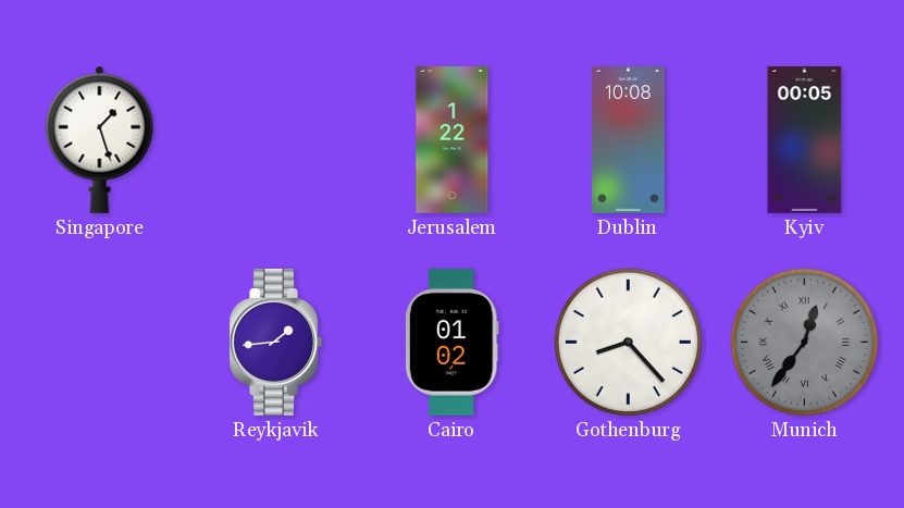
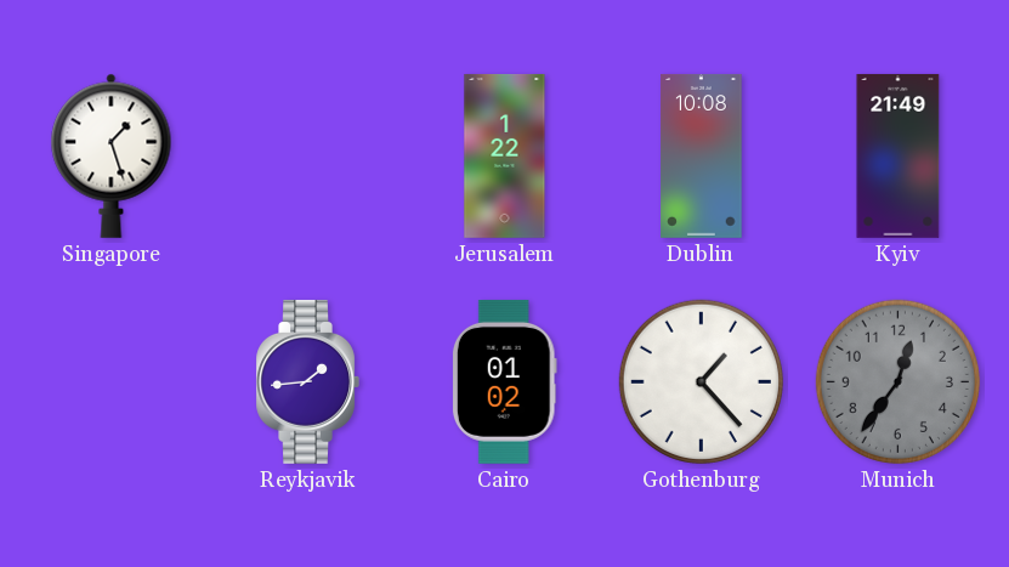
Kyiv: 00:05 -> 21:49
Gothenburg: 8:23 -> 1:23
Munich numerals: Roman -> Arabic
